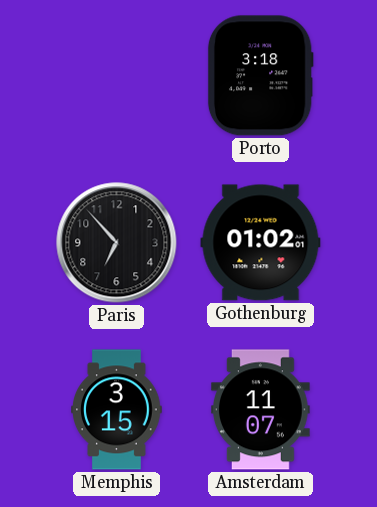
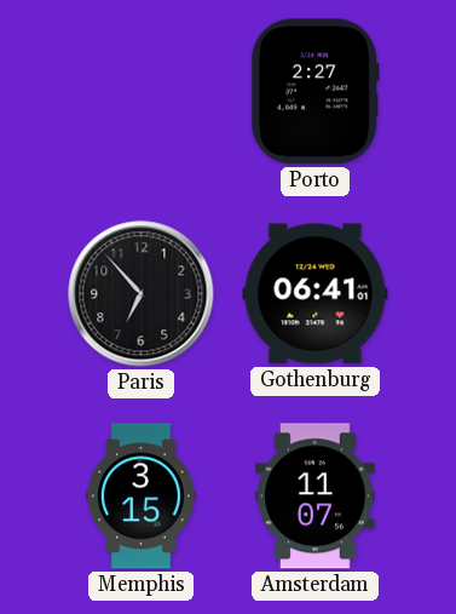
Porto: 3:18 -> 2:27
Gothenburg: 01:02 -> 06:41
